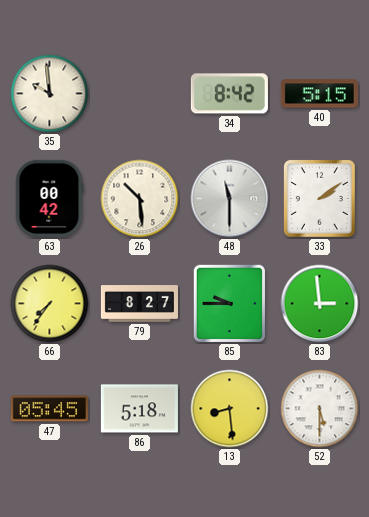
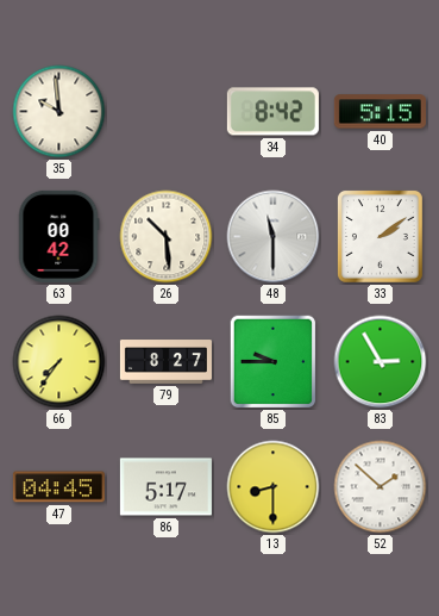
83: 2:59 -> 2:55
47: 05:45 -> 04:45
86: 5:18 -> 5:17
13: 8:29 -> 8:30
52: 5:30 -> 1:52
